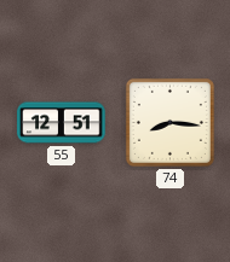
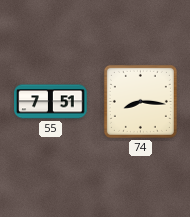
55: 12:51 -> 7:51
